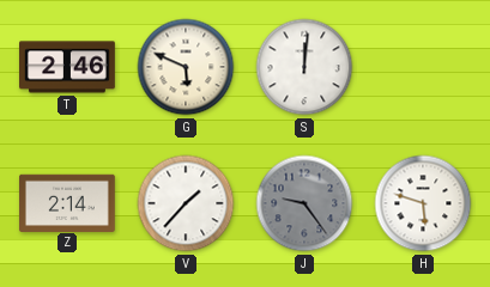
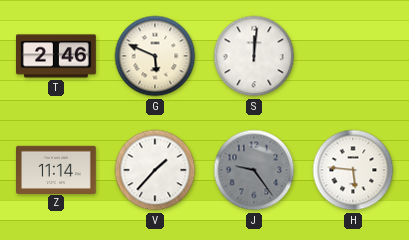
Z: 2:14 -> 11:14
H: 5:48 -> 5:46
